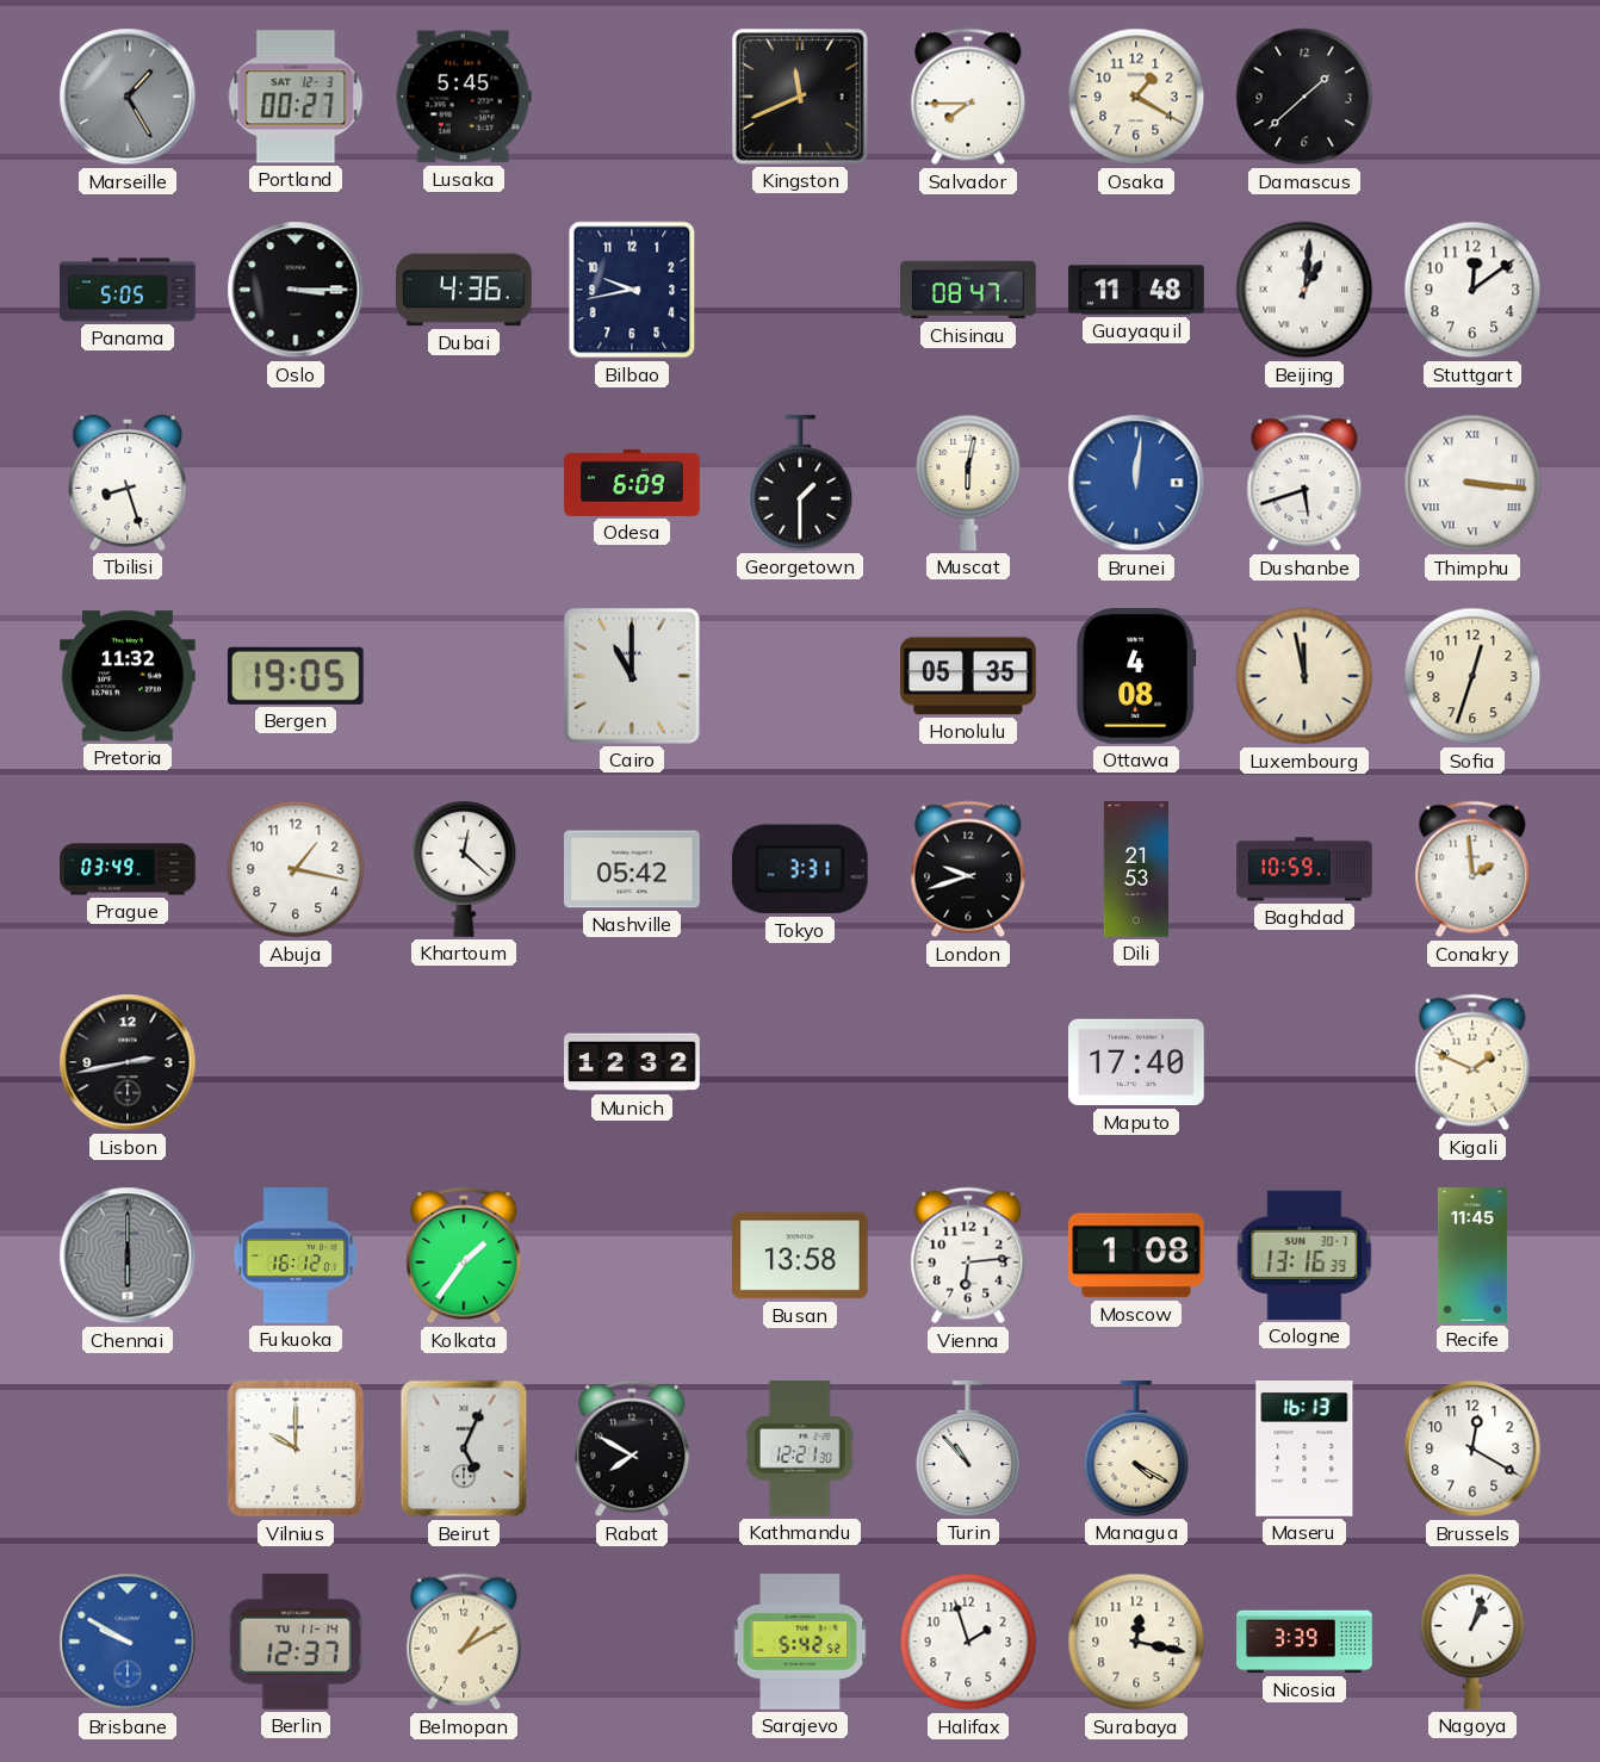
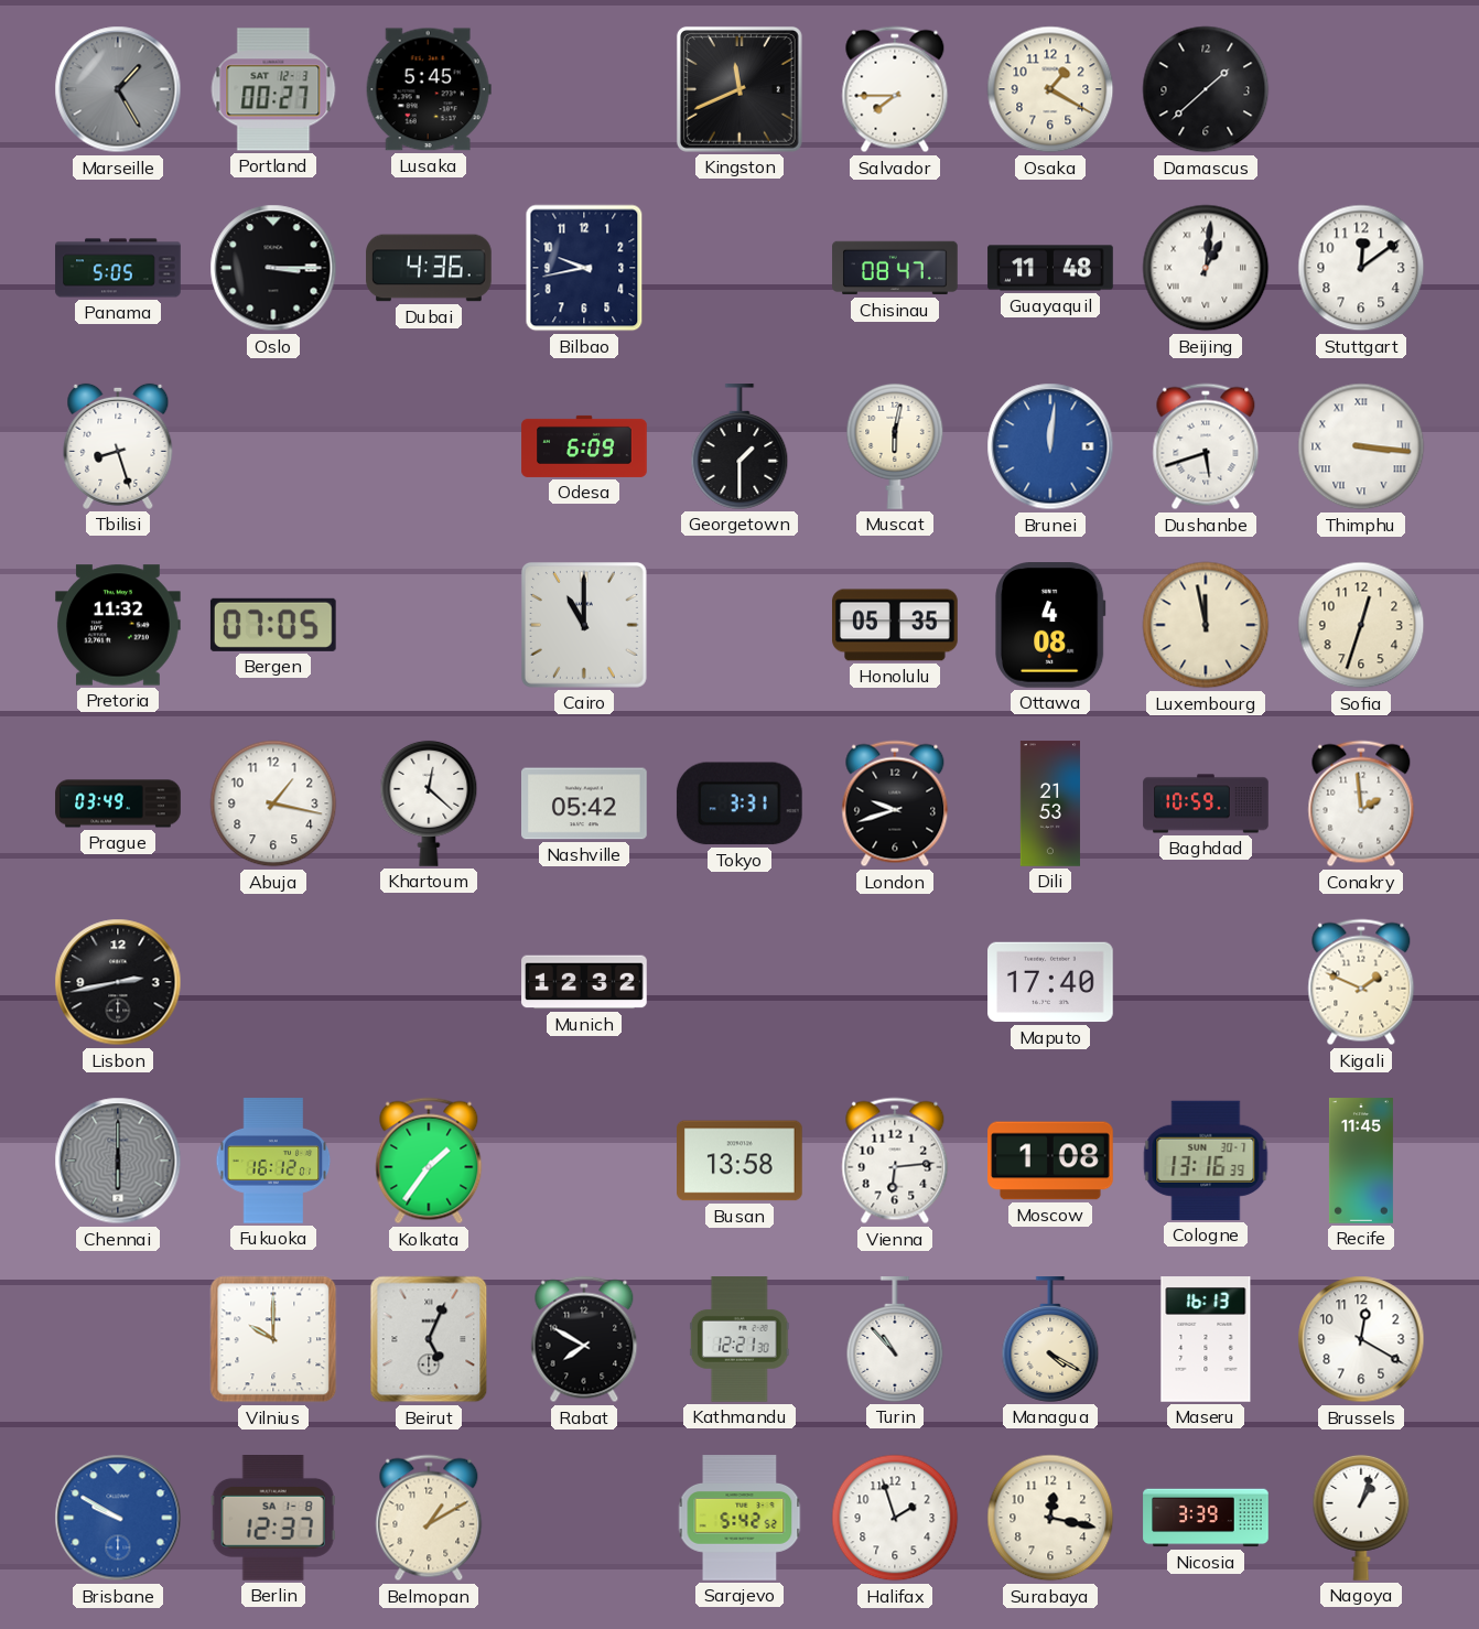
Bergen: 19:05 -> 07:05
Berlin date: TU 11-14 -> SA 1-8
